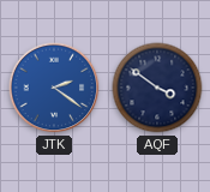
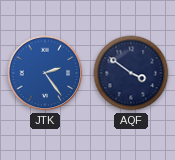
JTK: 2:21 -> 2:24
